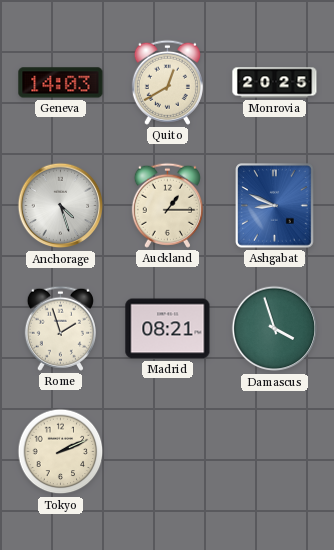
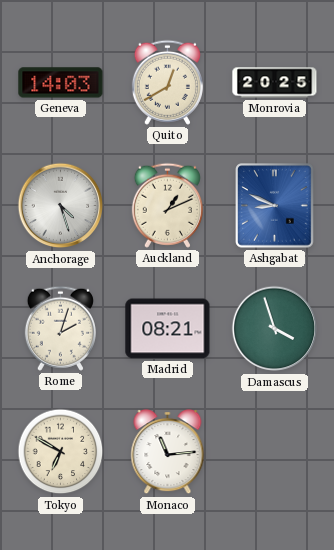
Auckland: 1:15 -> 1:11
Rome: 1:57 -> 2:03
Tokyo: 2:11 -> 6:50
Monaco: none -> 11:14
